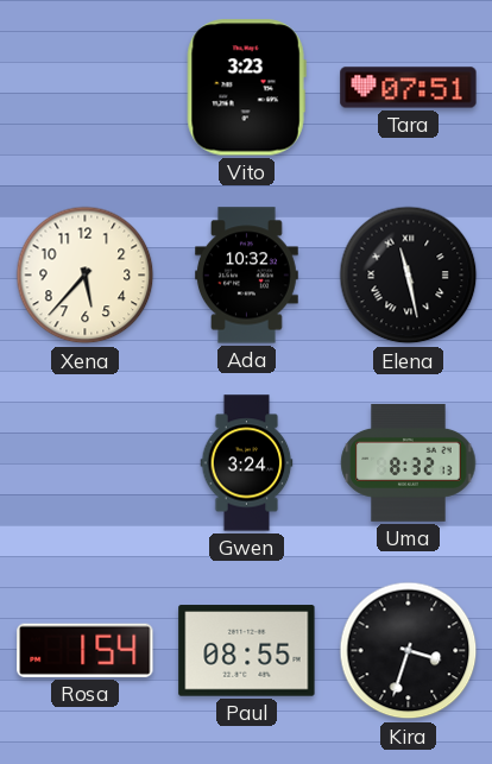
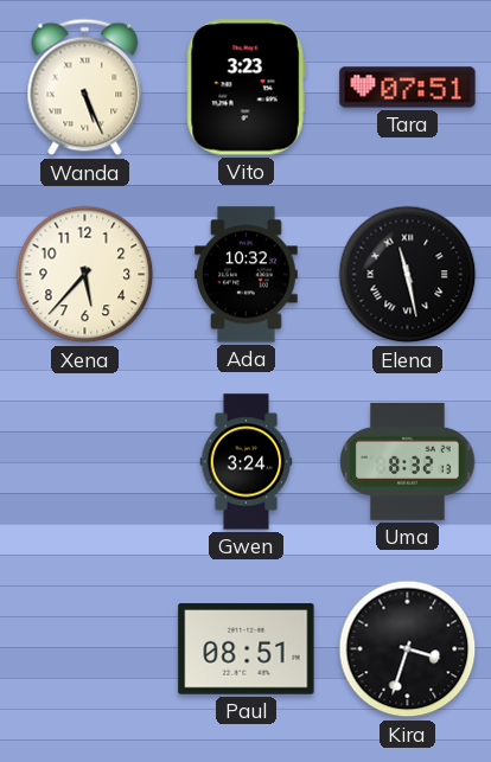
Wanda: none -> 5:26
Rosa: 1:54 -> none
Paul: 08:55 -> 08:51
